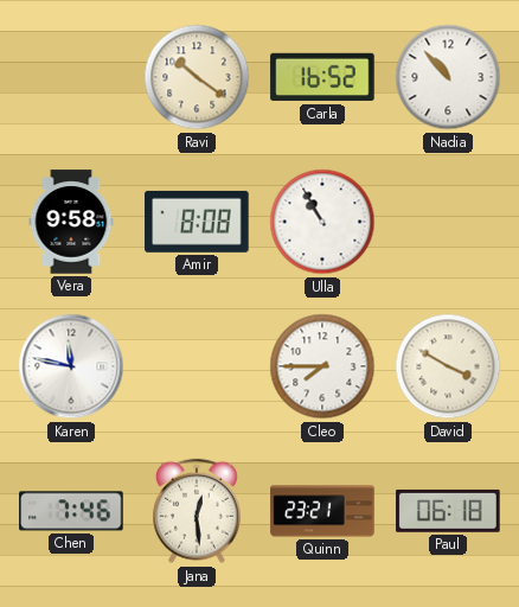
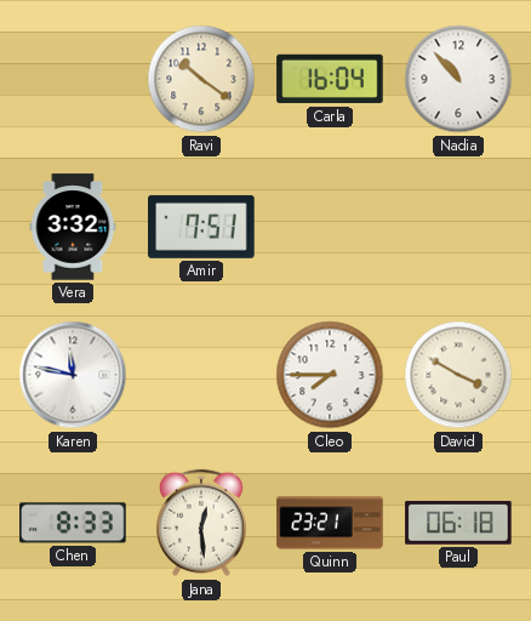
Carla: 16:52 -> 16:04
Vera: 9:58 -> 3:32
Amir: 8:08 -> 7:51
Ulla: 10:55 -> none
Chen: 7:46 -> 8:33
